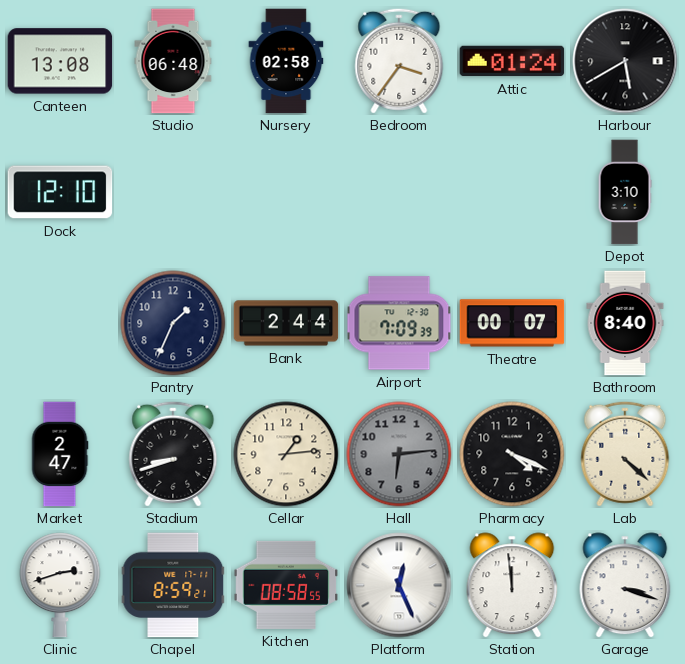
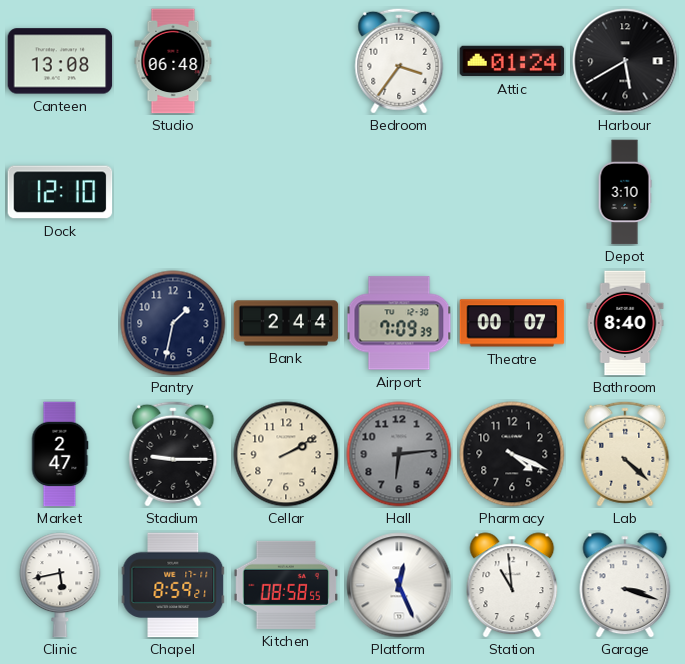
Nursery: 02:58 -> none
Pantry: 1:34 -> 1:32
Stadium: 8:42 -> 9:15
Cellar: 1:14 -> 2:10
Clinic: 2:42 -> 5:43
Station: 11:59 -> 10:59
